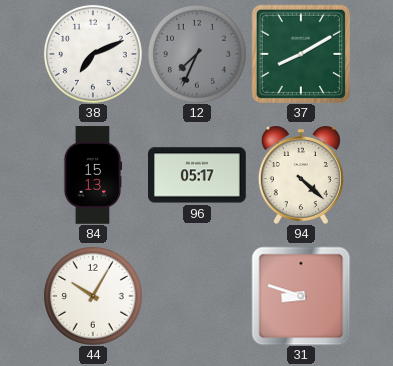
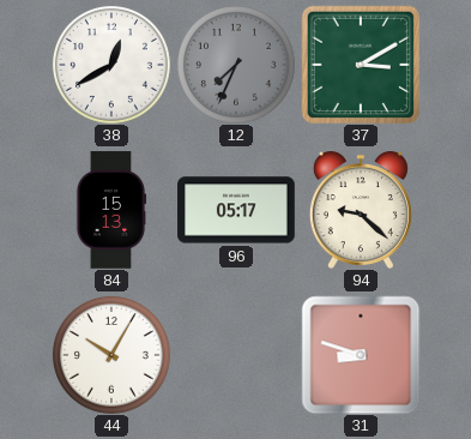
38: 7:11 -> 12:40
37: 8:10 -> 3:10
94: 4:22 -> 9:22
